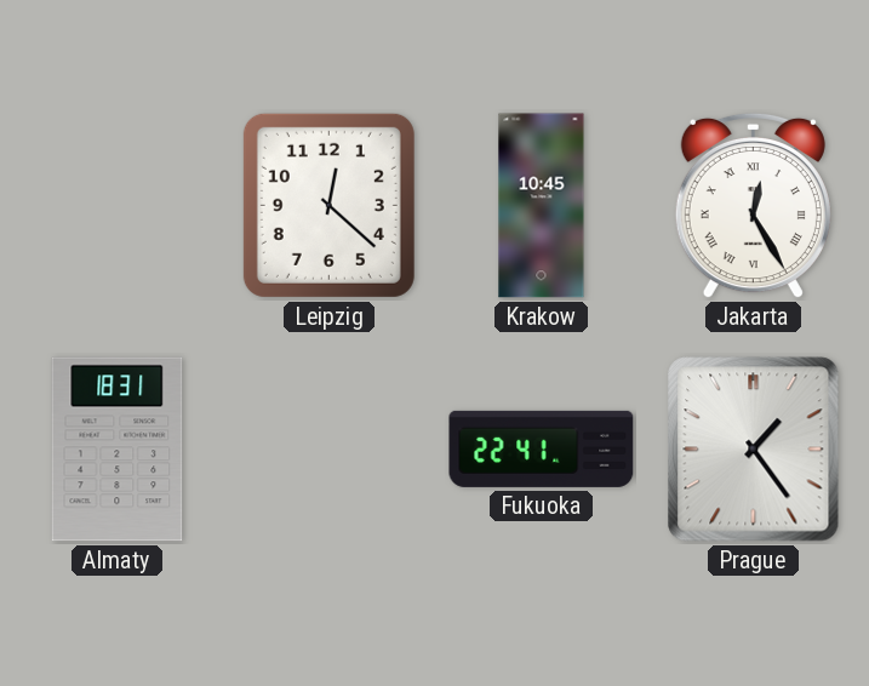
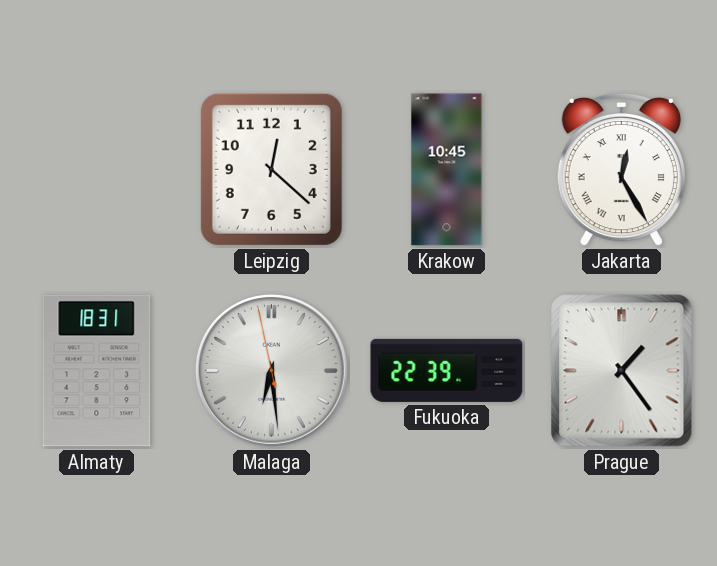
Malaga: none -> 6:28
Fukuoka: 22:41 -> 22:39
